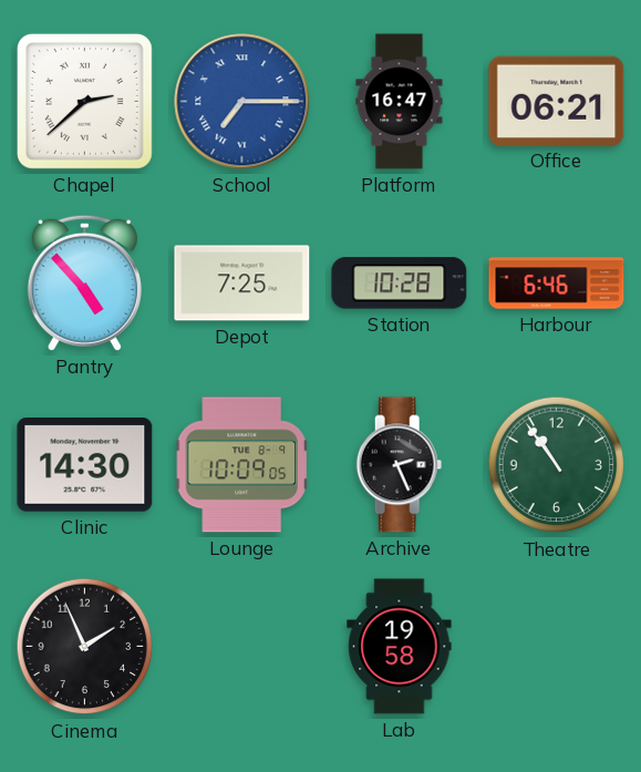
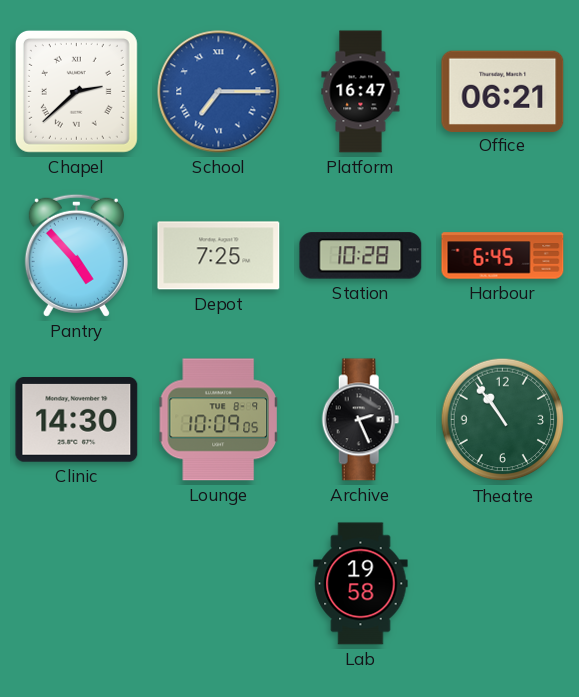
Harbour: 6:46 -> 6:45
Cinema: 1:56 -> none
